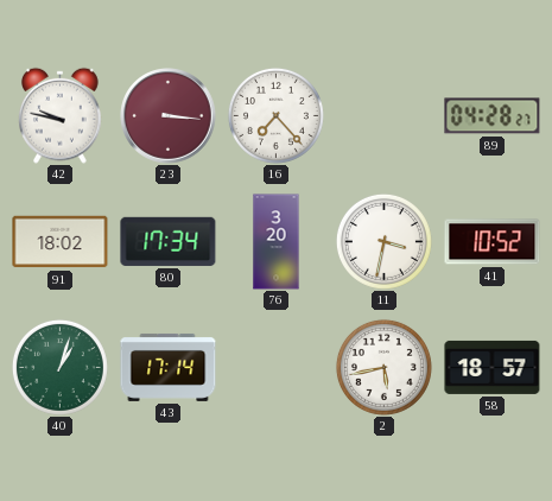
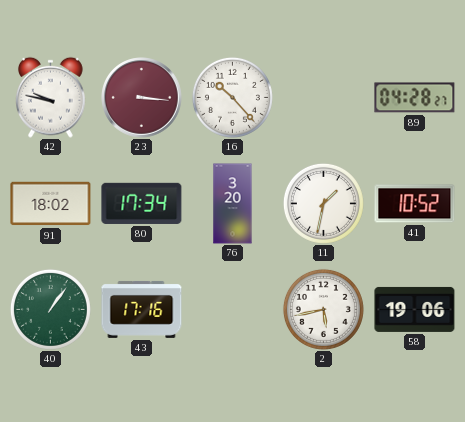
16: 7:23 -> 10:23
11: 3:32 -> 1:32
40: 1:03 -> 1:06
43: 17:14 -> 17:16
58: 18:57 -> 19:06
